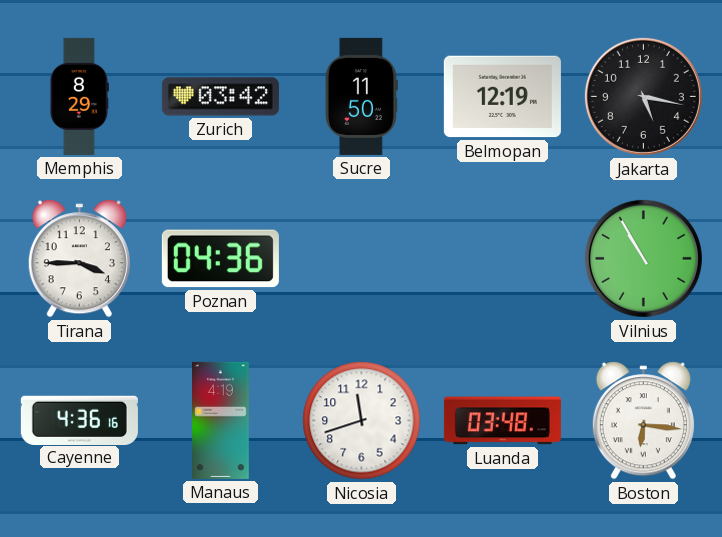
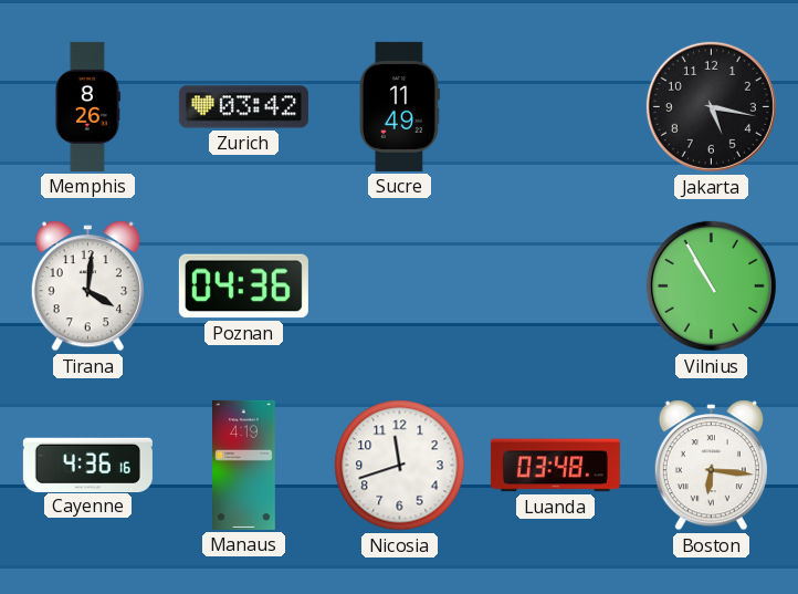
Memphis: 8:29 -> 8:26
Sucre: 11:50 -> 11:49
Belmopan: 12:19 -> none
Tirana: 3:45 -> 4:01
